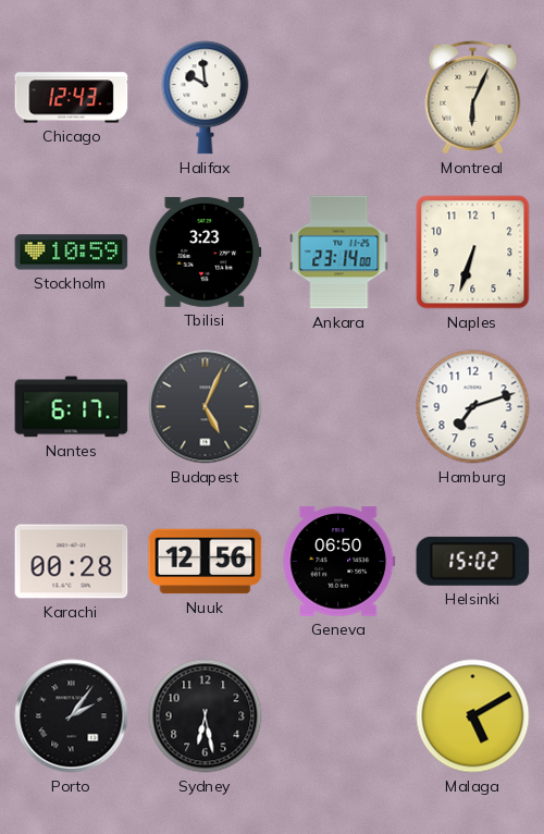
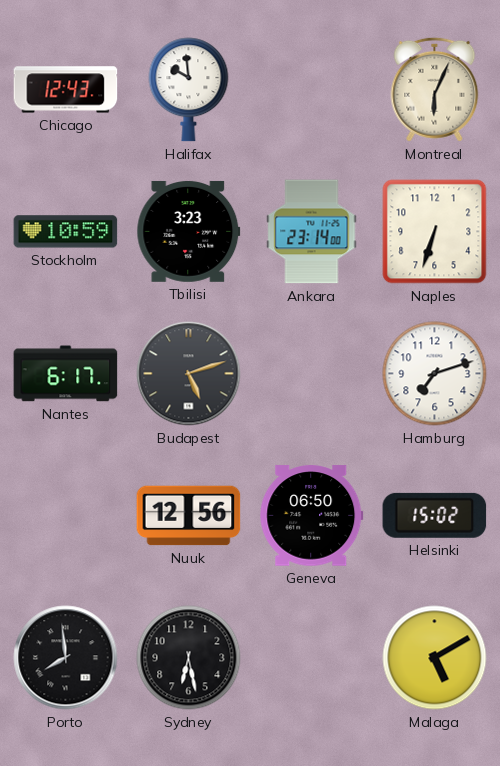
Budapest: 5:04 -> 5:12
Karachi: 00:28 -> none
Porto: 2:06 -> 7:59
